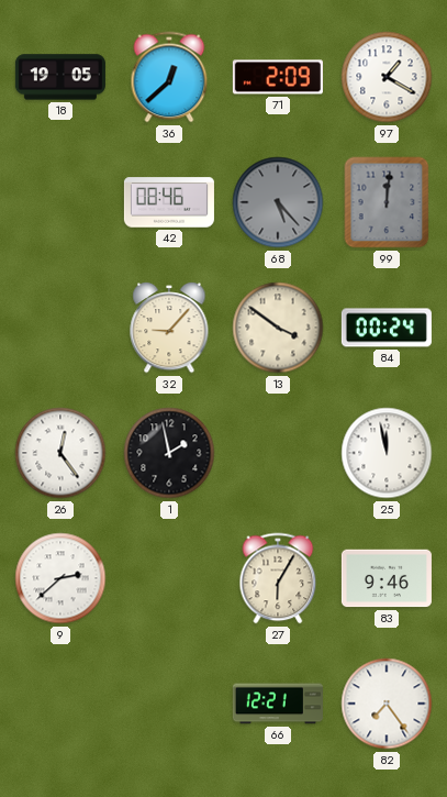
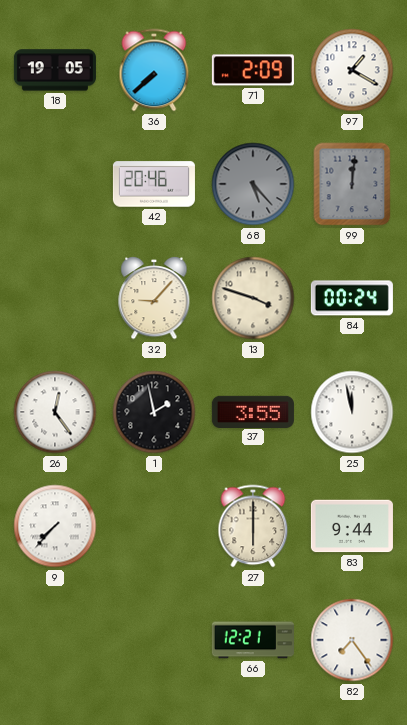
36: 12:38 -> 7:38
42: 08:46 -> 20:46
13: 3:51 -> 3:48
37: none -> 3:55
9: 2:38 -> 7:37
27: 6:05 -> 6:00
83: 9:46 -> 9:44
